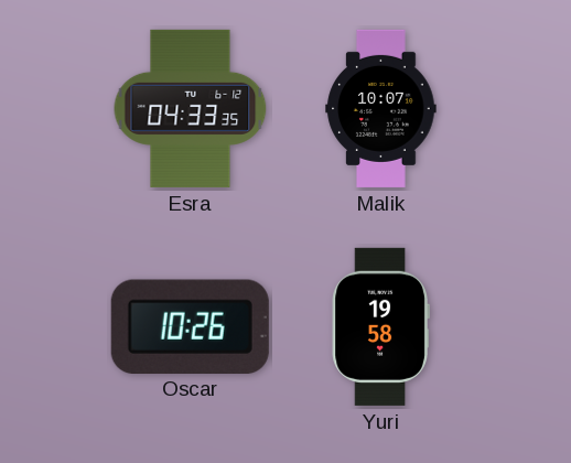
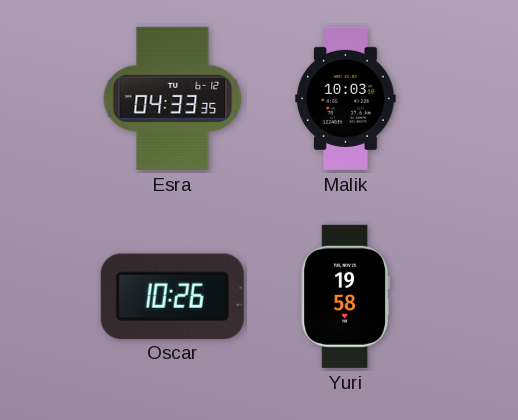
Malik: 10:07 -> 10:03
